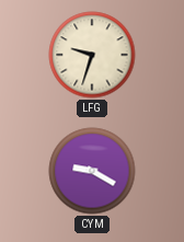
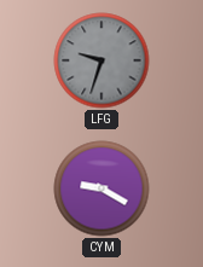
LFG dial: cream -> grey
